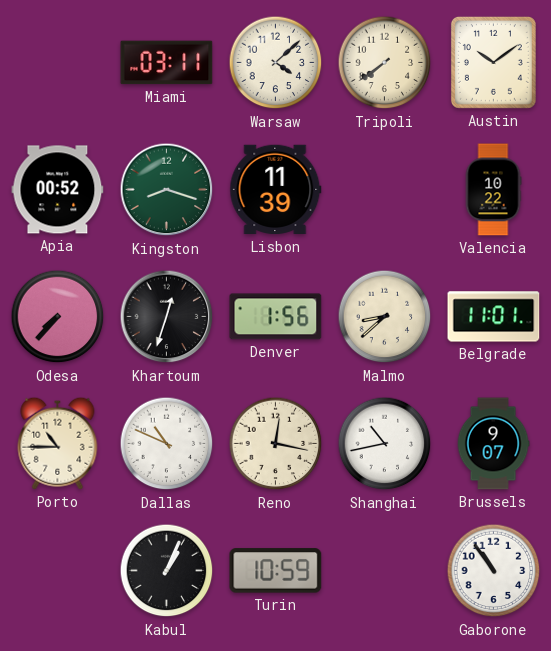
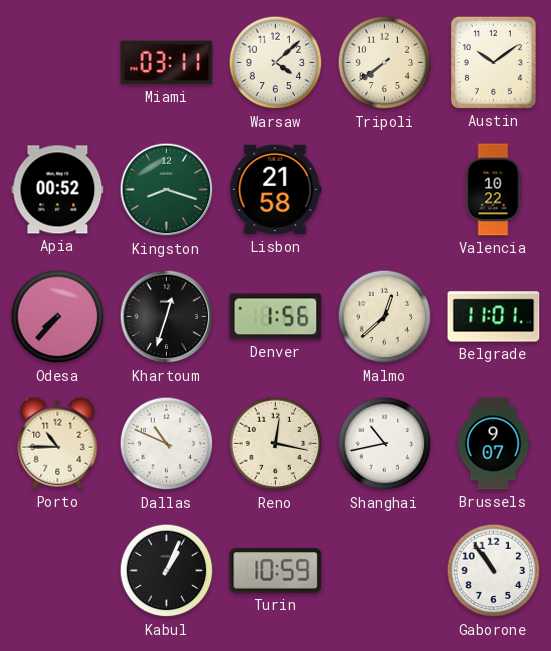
Lisbon: 11:39 -> 21:58
Malmo: 8:38 -> 12:38
